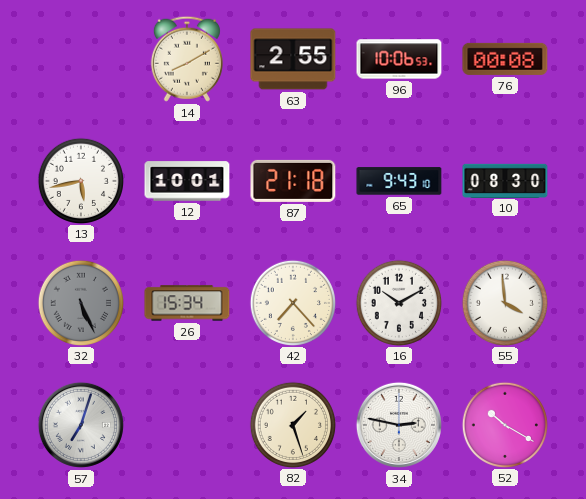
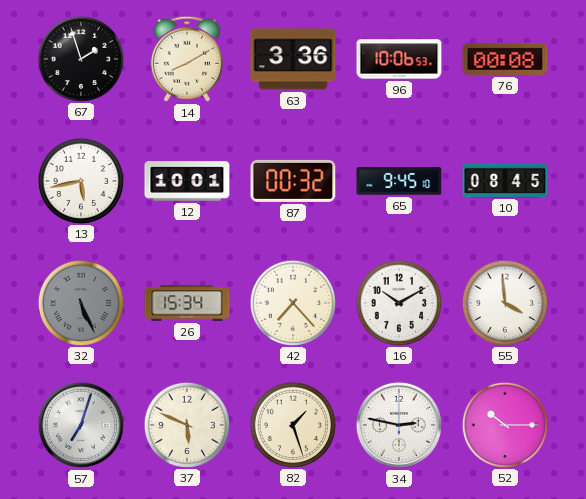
67: none -> 1:57
63: 2:55 -> 3:36
87: 21:18 -> 00:32
65: 9:43 -> 9:45
10: 08:30 -> 08:45
37: none -> 5:49
52: 10:20 -> 10:15
